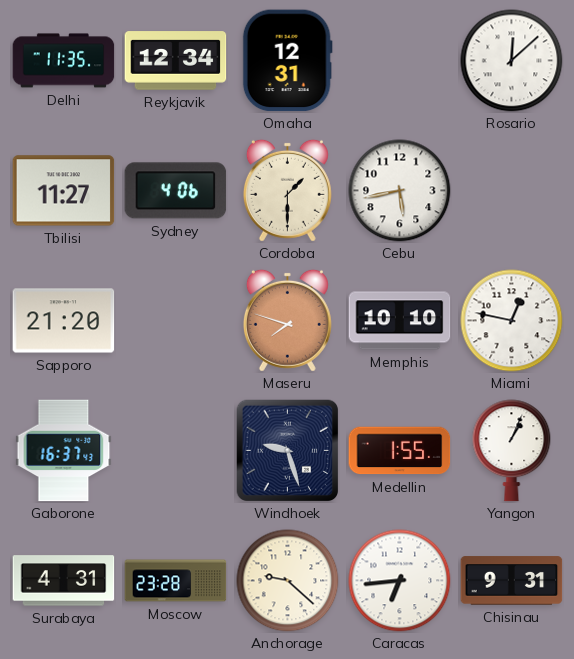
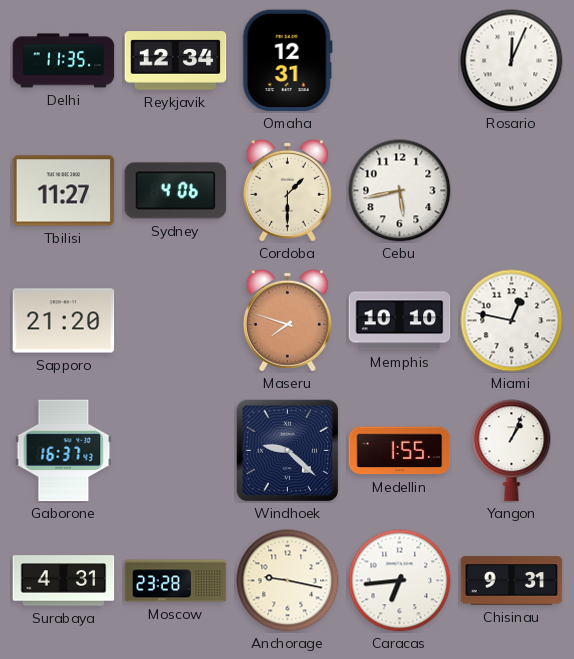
Rosario: 12:08 -> 12:04
Windhoek: 9:27 -> 9:22
Anchorage: 9:22 -> 9:17
